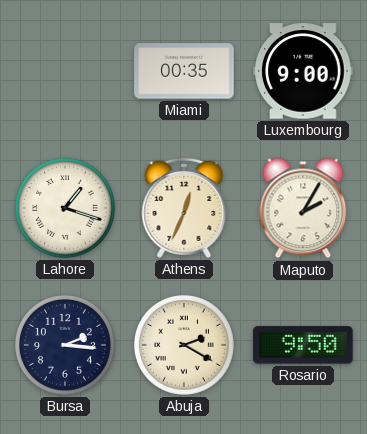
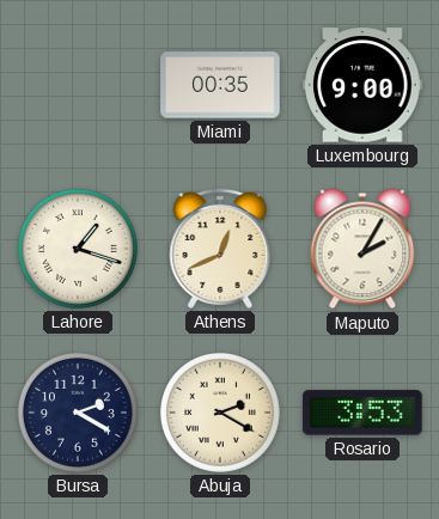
Athens: 12:34 -> 12:41
Bursa: 2:16 -> 2:20
Rosario: 9:50 -> 3:53
